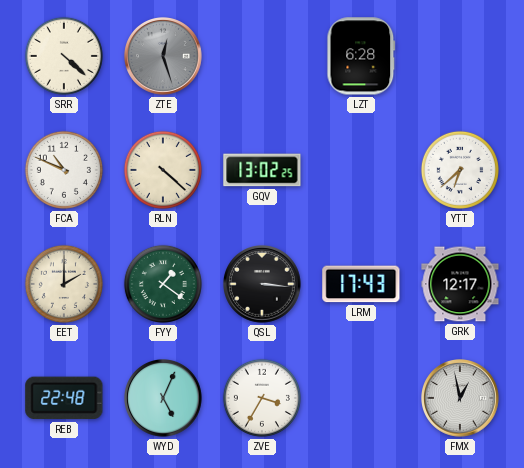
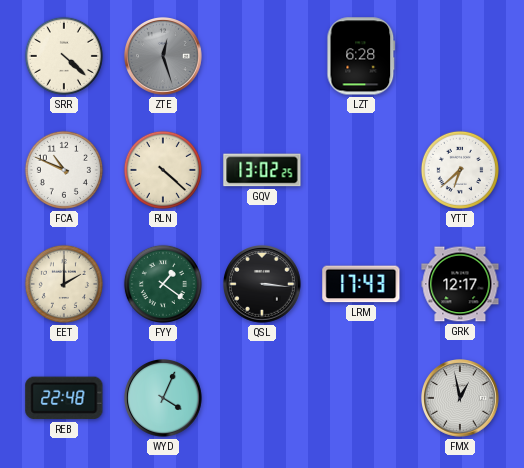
WYD: 5:04 -> 4:04
ZVE: 3:35 -> none
